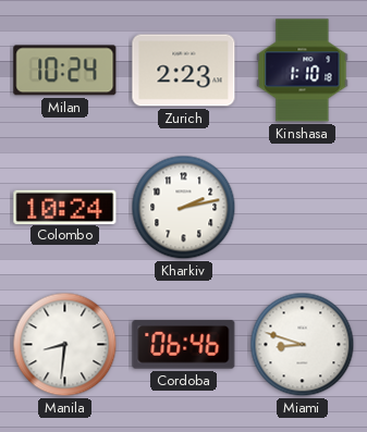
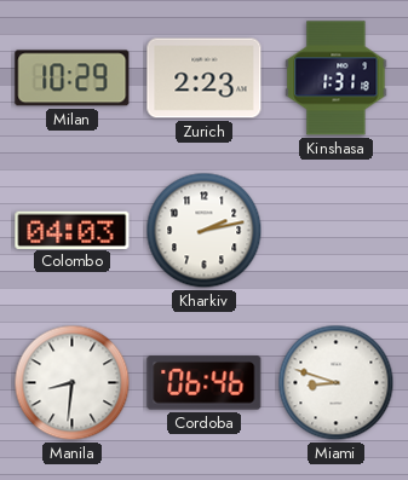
Milan: 10:24 -> 10:29
Kinshasa: 1:10 -> 1:31
Colombo: 10:24 -> 04:03
